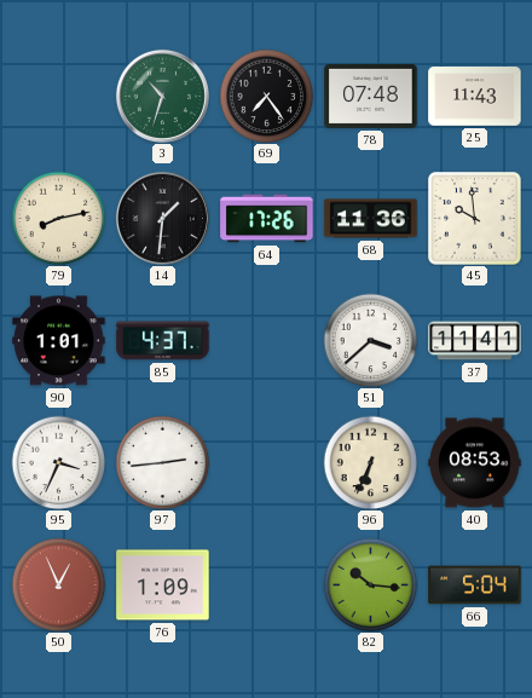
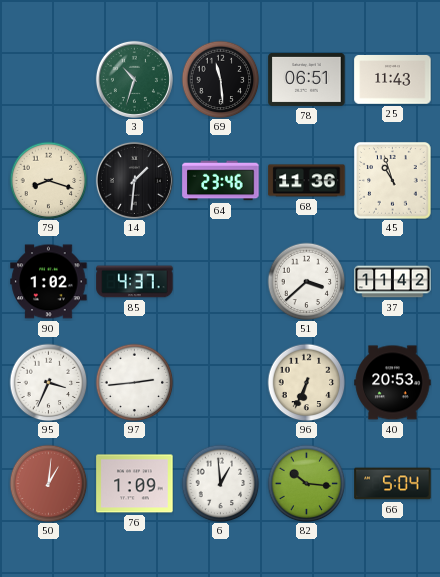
69: 7:24 -> 11:29
78: 07:48 -> 06:51
79: 8:13 -> 8:18
64: 17:26 -> 23:46
45: 9:59 -> 10:57
90: 1:01 -> 1:02
37: 11:41 -> 11:42
40: 08:53 -> 20:53
50: 12:56 -> 1:01
6: none -> 12:59
